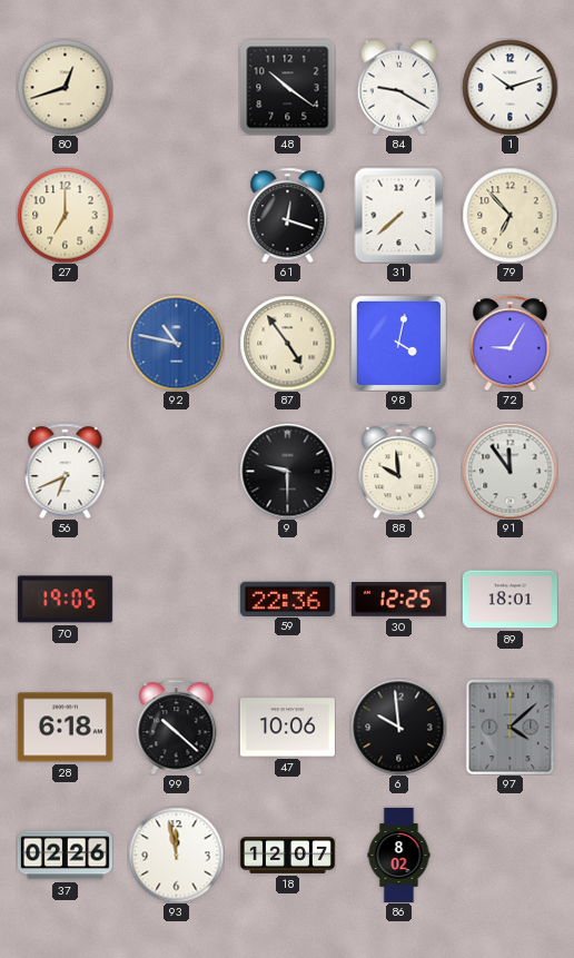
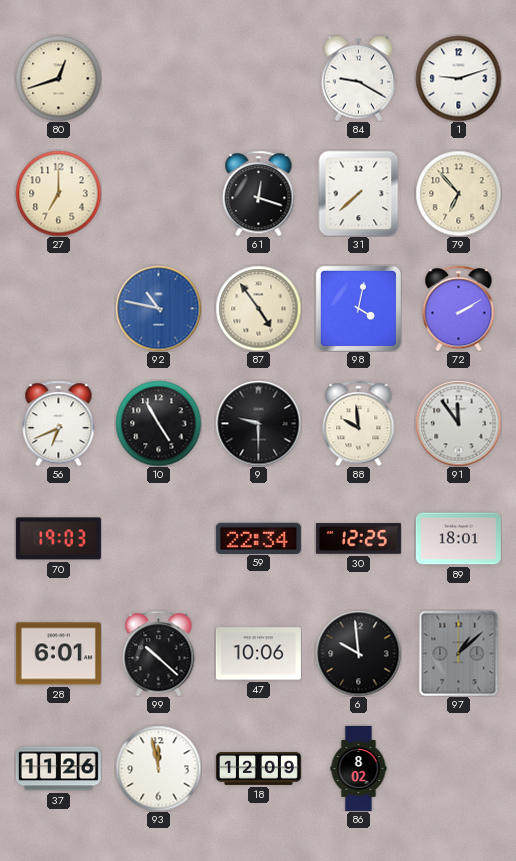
48: 10:21 -> none
1: 10:12 -> 9:12
72: 9:05 -> 2:10
10: none -> 4:55
70: 19:05 -> 19:03
59: 22:36 -> 22:34
28: 6:18 -> 6:01
97: 4:08 -> 1:08
37: 02:26 -> 11:26
18: 12:07 -> 12:09
